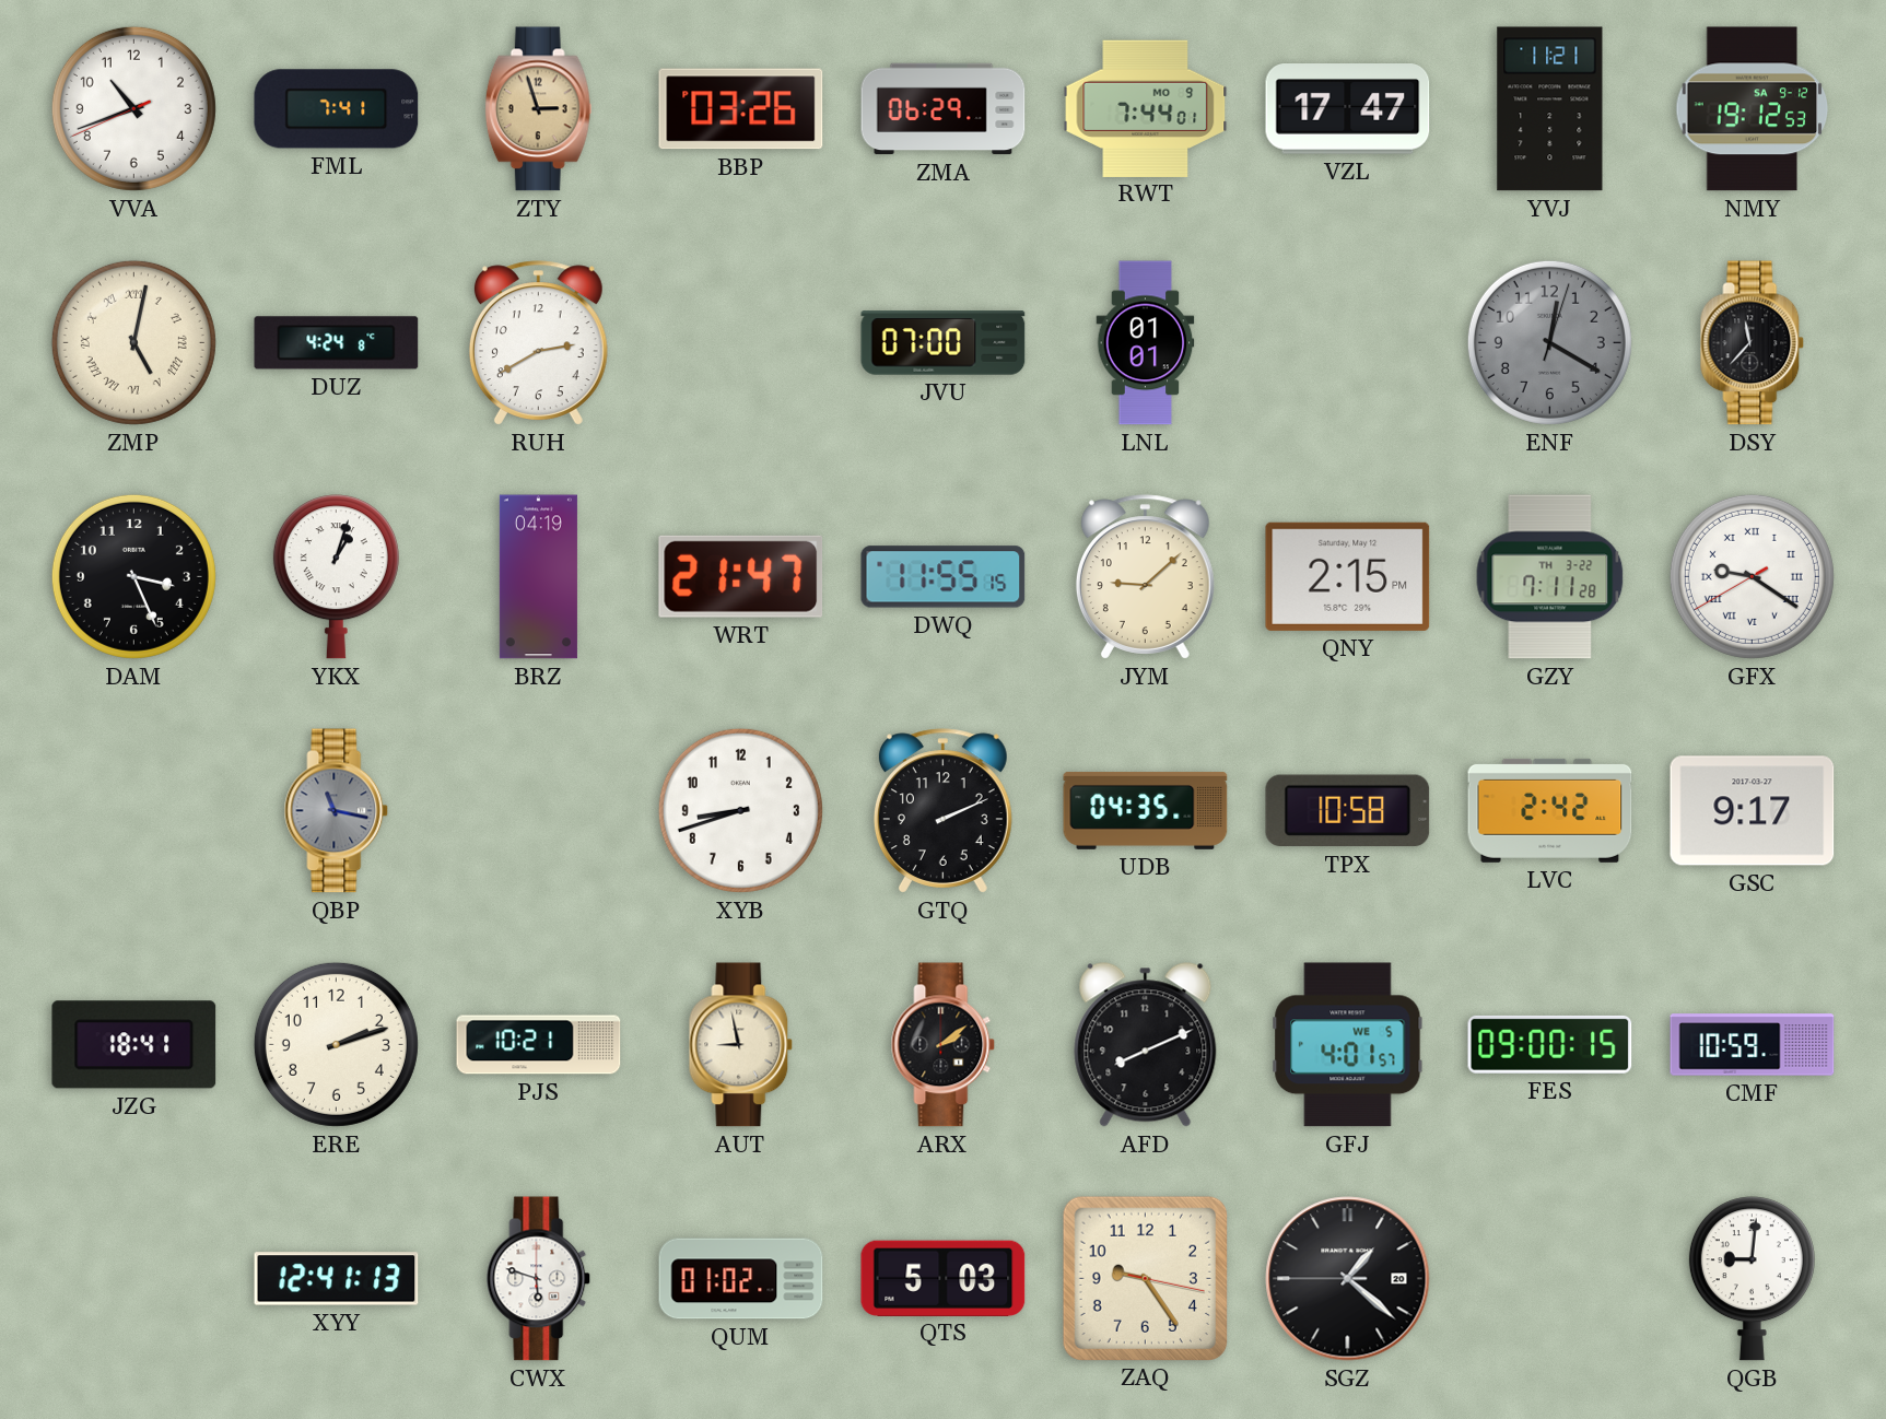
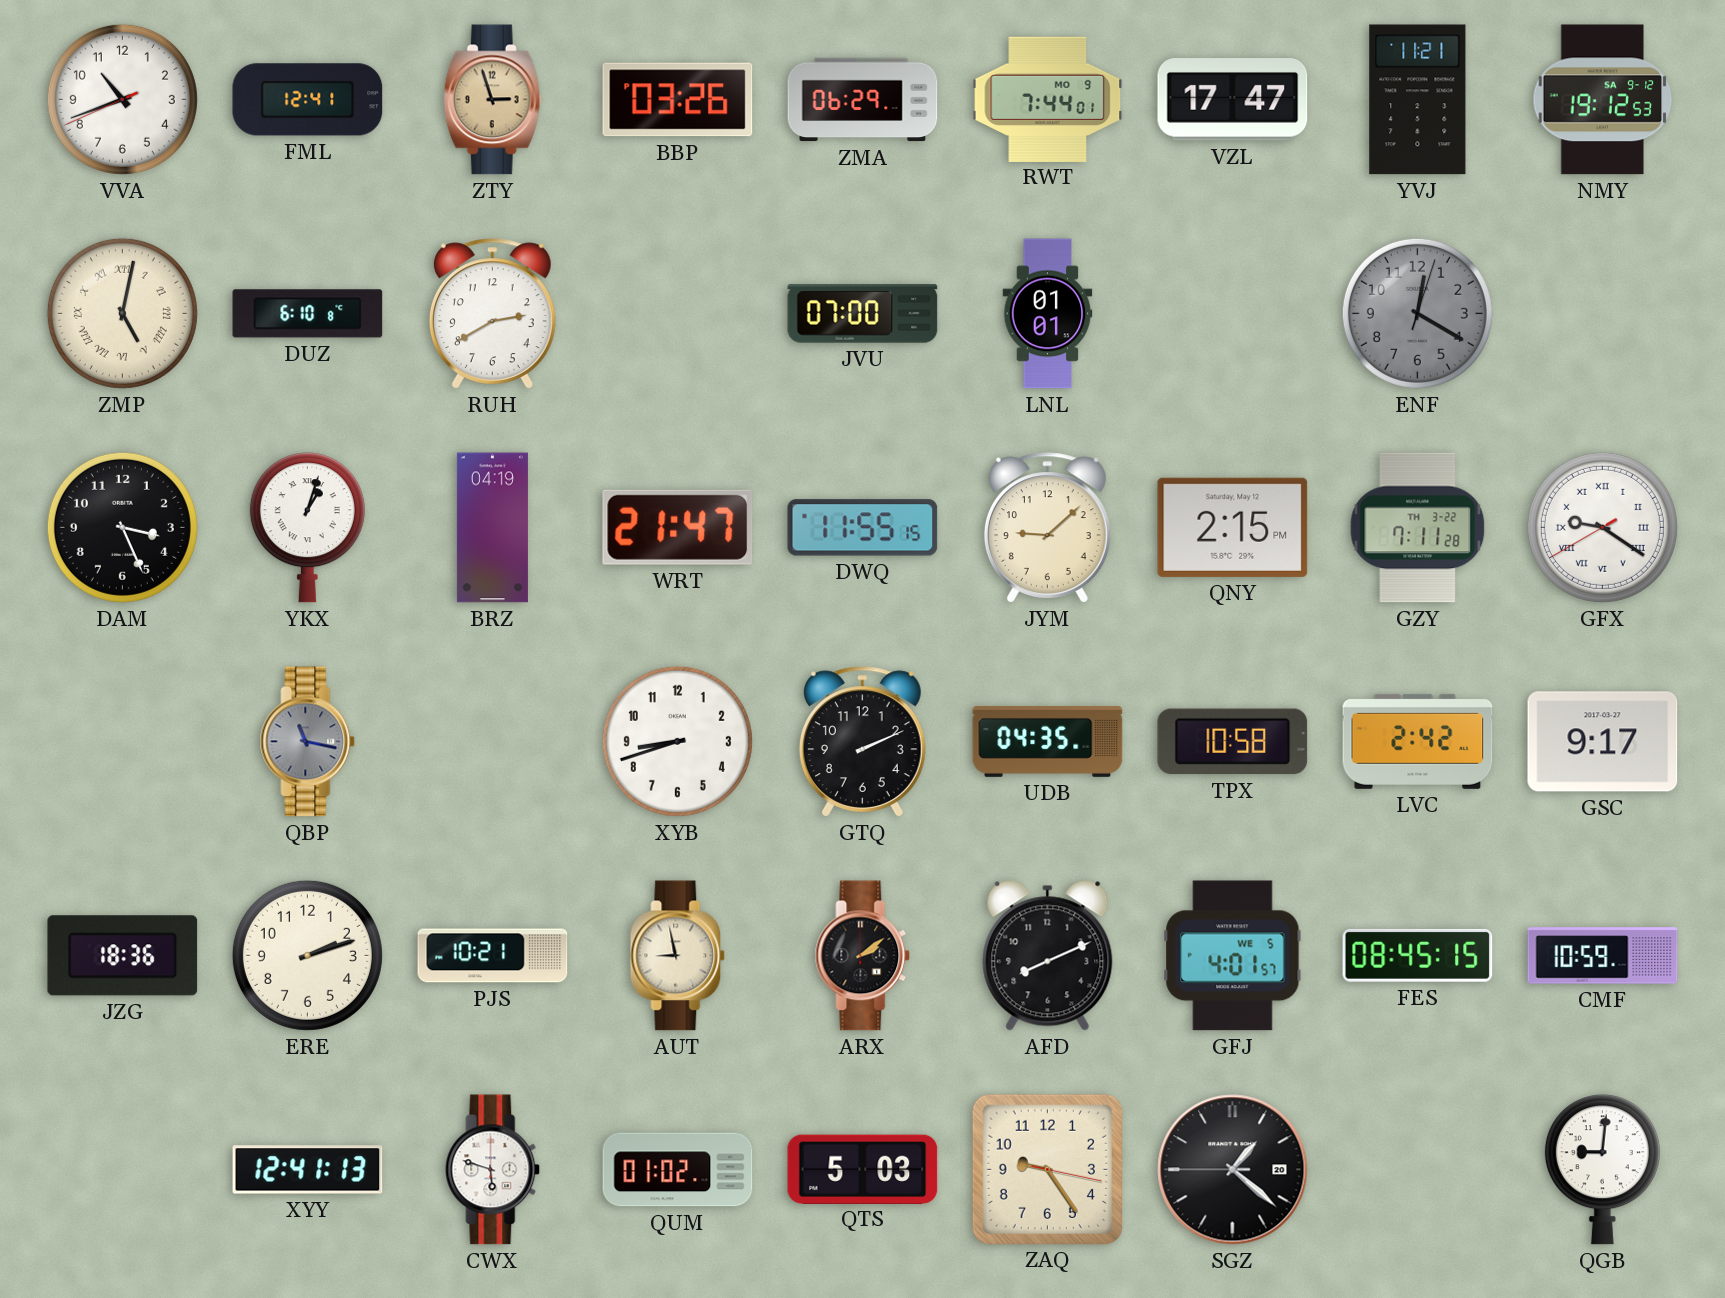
FML: 7:41 -> 12:41
DUZ: 4:24 -> 6:10
DSY: 11:37 -> none
JZG: 18:41 -> 18:36
FES: 09:00 -> 08:45
